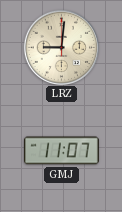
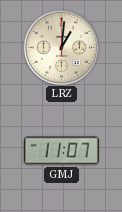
LRZ: 9:01 -> 1:01
